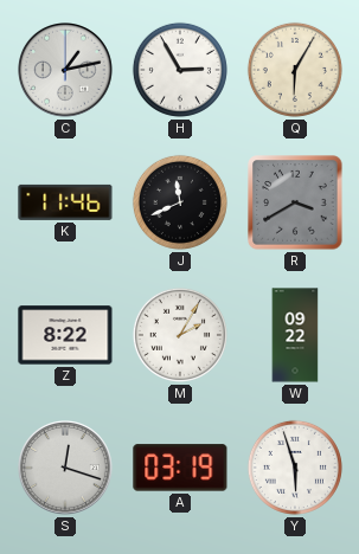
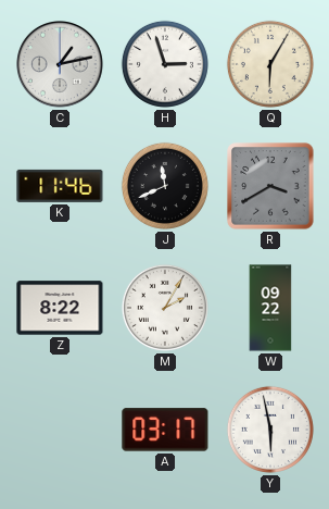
H: 2:55 -> 2:57
S: 12:18 -> none
A: 03:19 -> 03:17
Y: 5:57 -> 5:58
